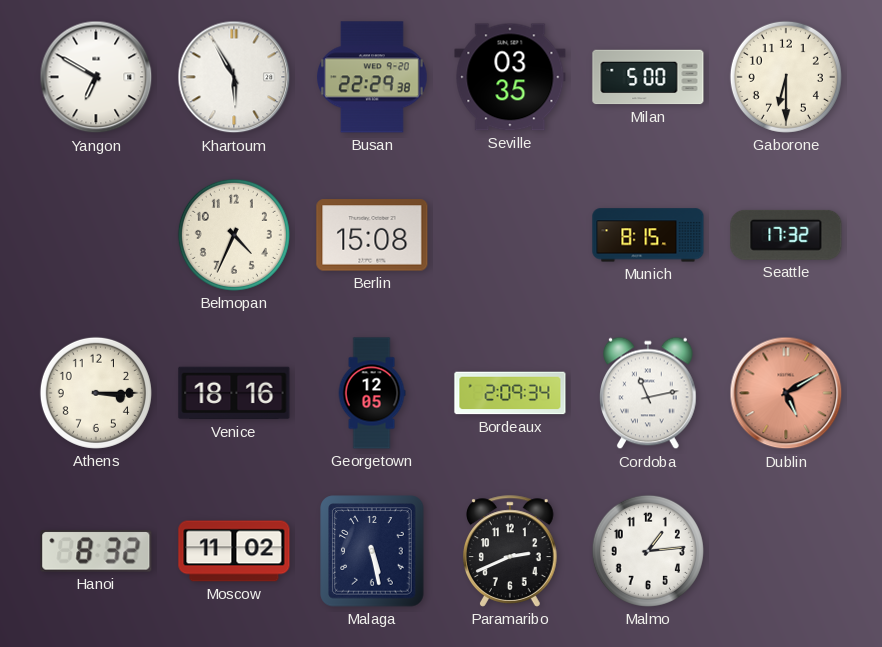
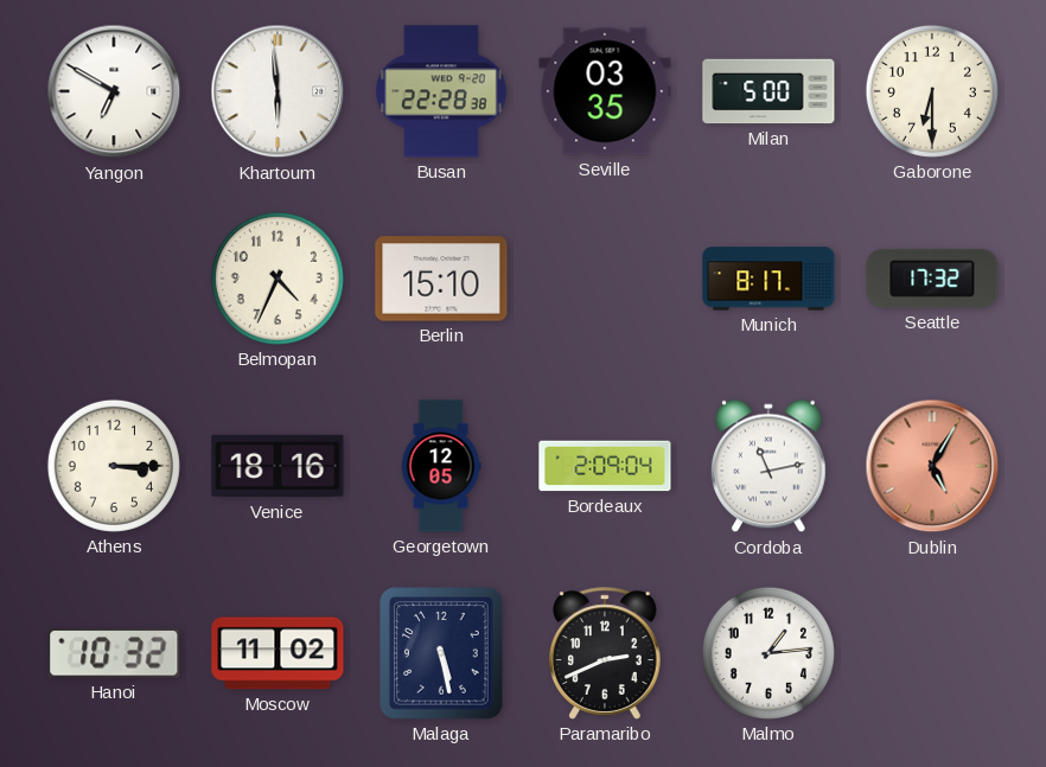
Khartoum: 5:55 -> 5:59
Busan: 22:29 -> 22:28
Berlin: 15:08 -> 15:10
Munich: 8:15 -> 8:17
Bordeaux: 2:09:34 -> 2:09:04
Dublin: 5:10 -> 5:05
Hanoi: 8:32 -> 10:32
